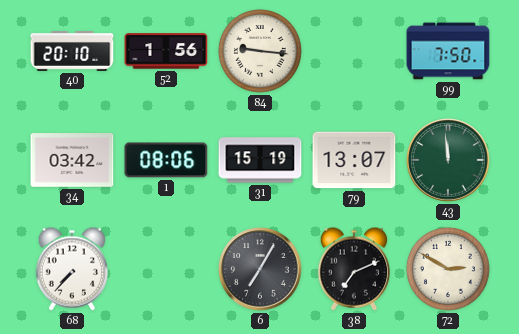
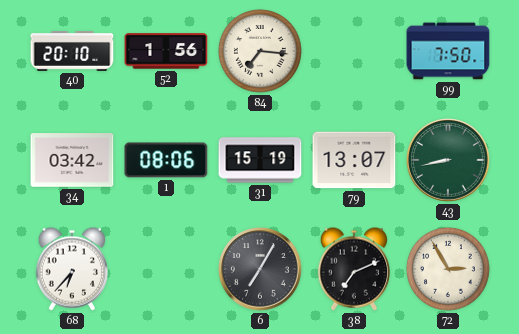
84: 9:16 -> 7:16
43: 11:59 -> 8:43
68: 7:37 -> 6:37
72: 2:50 -> 2:55
